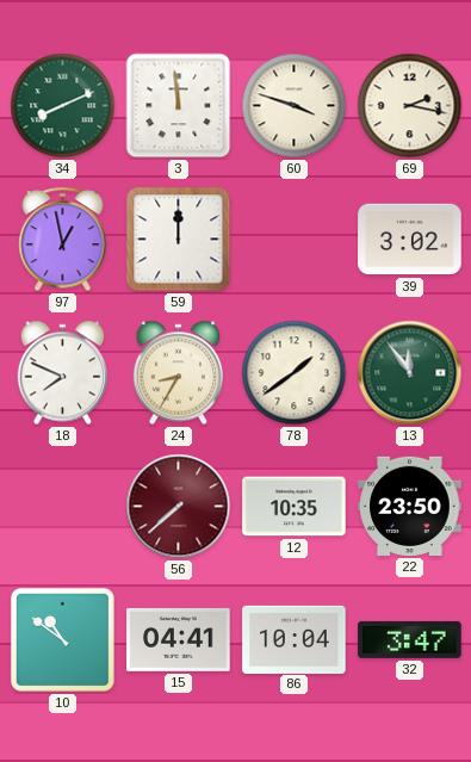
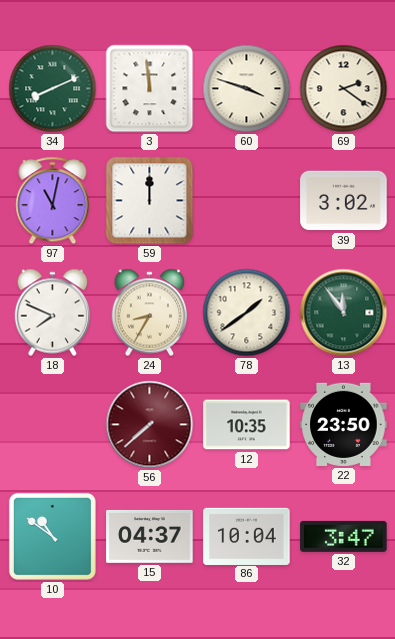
69: 2:17 -> 2:21
97: 12:58 -> 11:02
15: 04:41 -> 04:37
